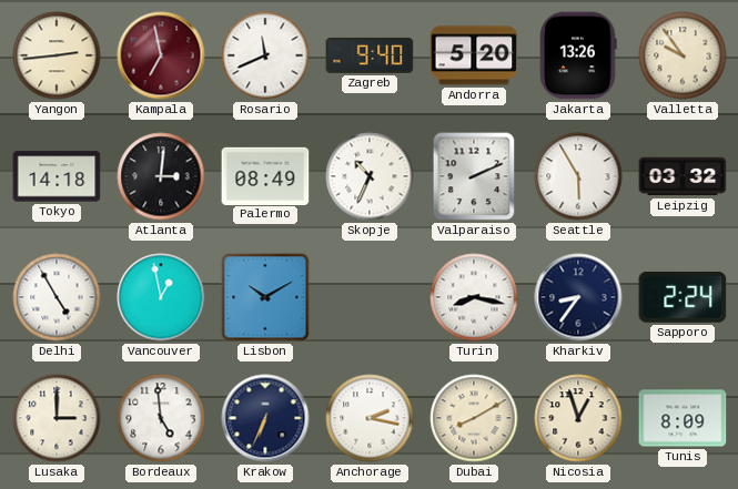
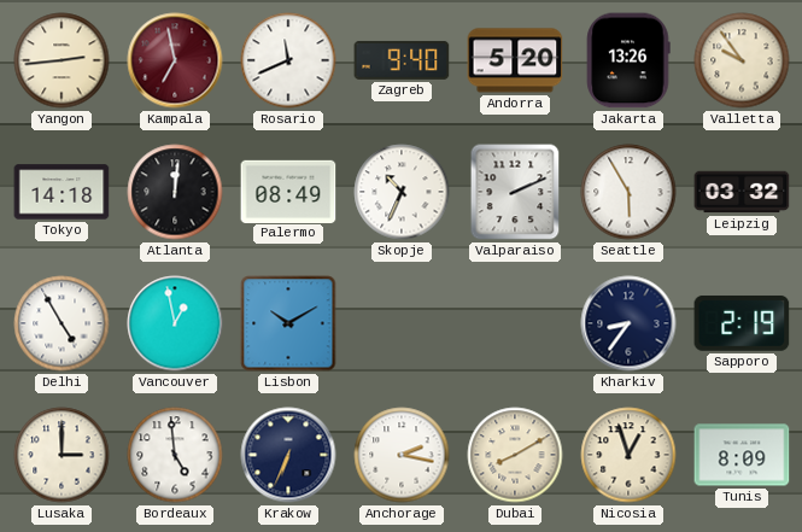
Atlanta: 3:01 -> 12:01
Turin: 8:17 -> none
Sapporo: 2:24 -> 2:19
